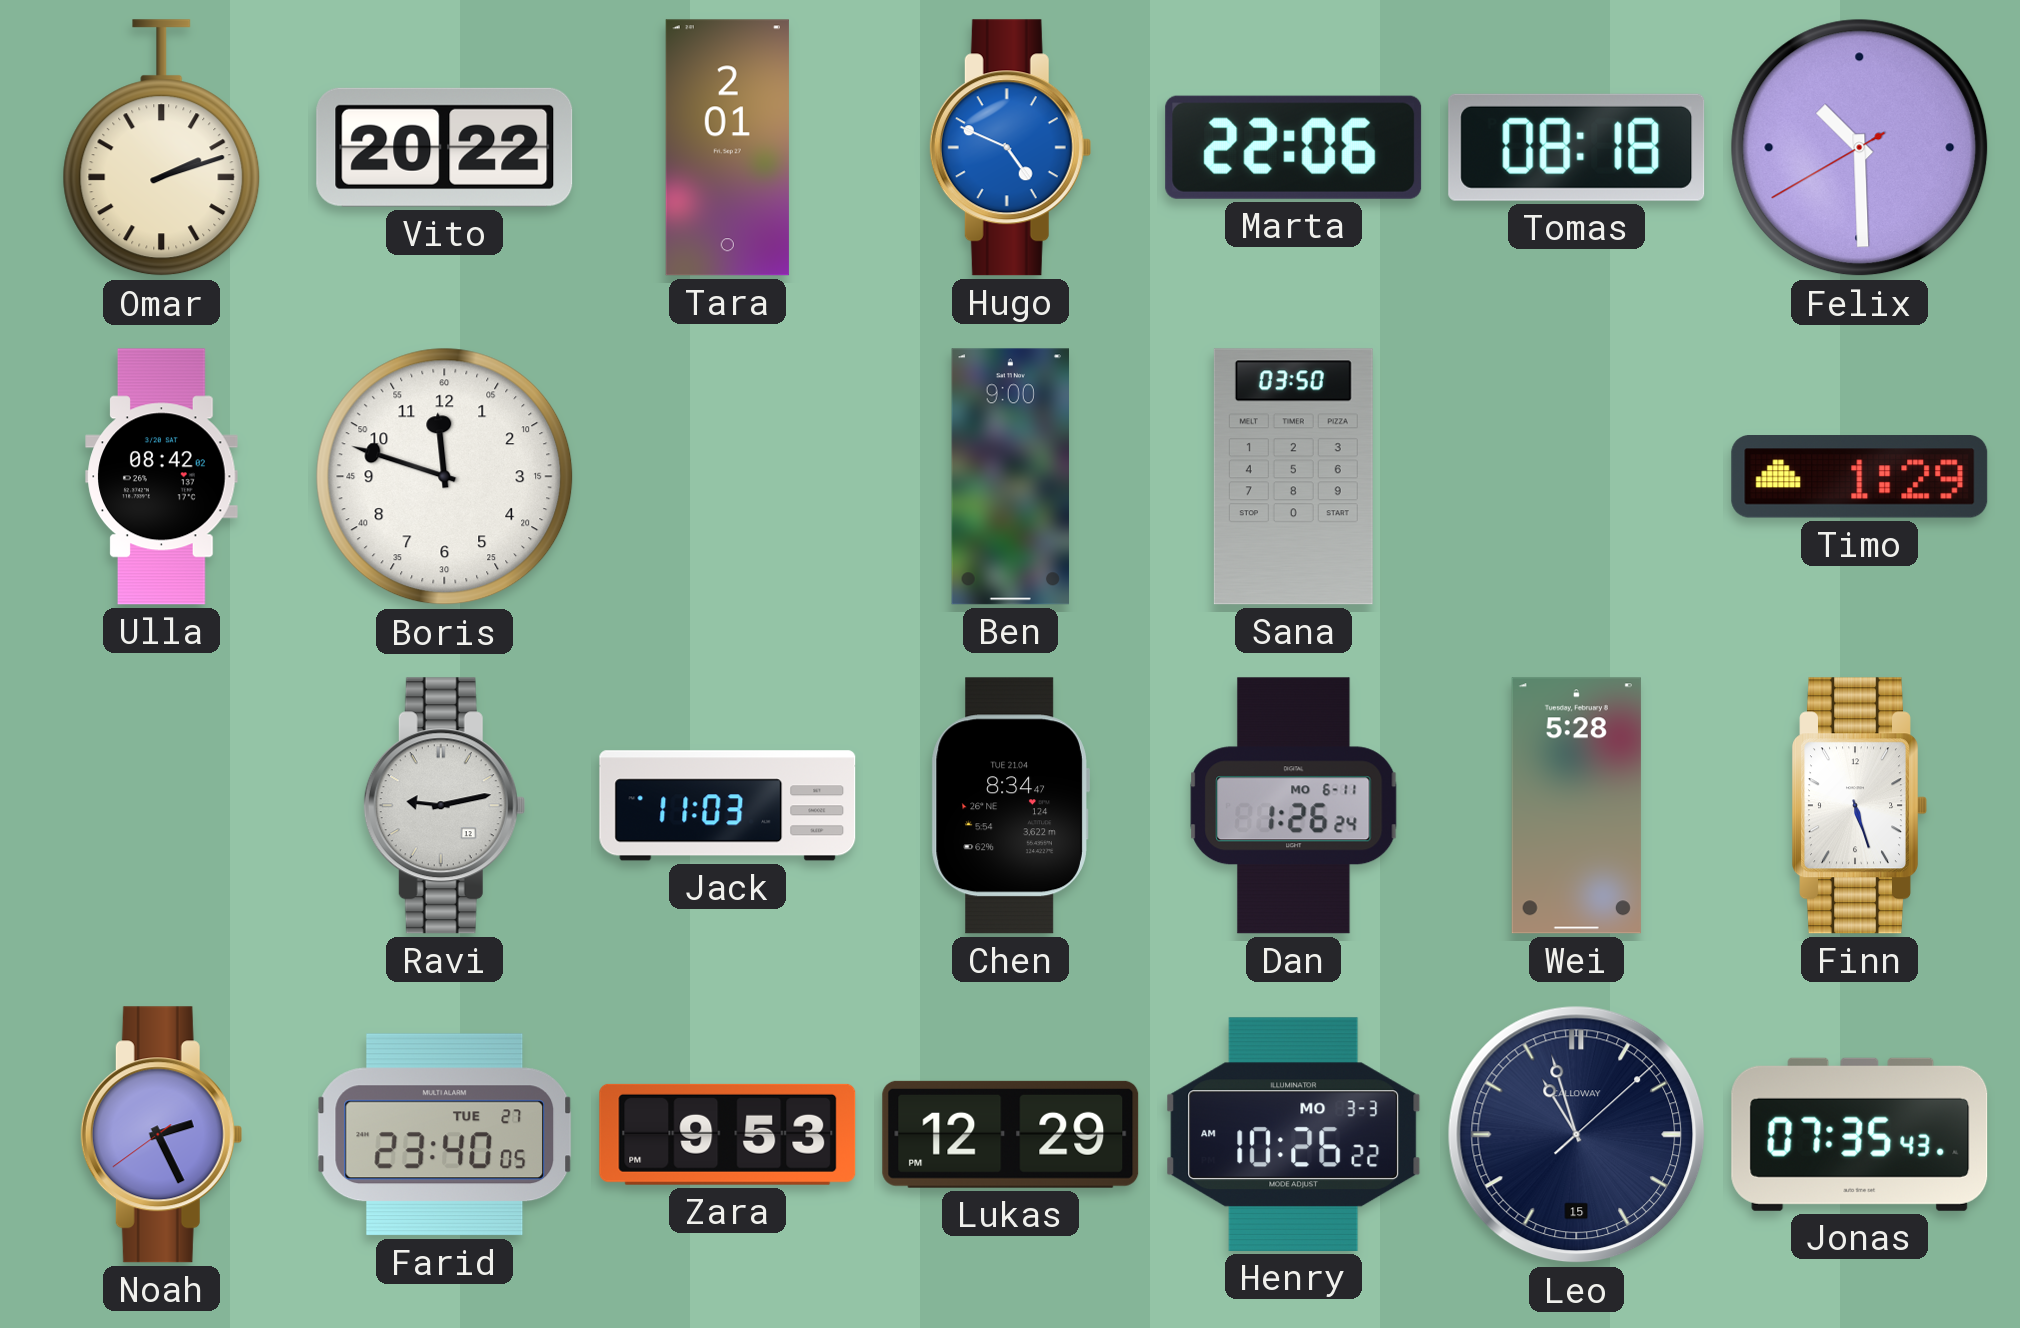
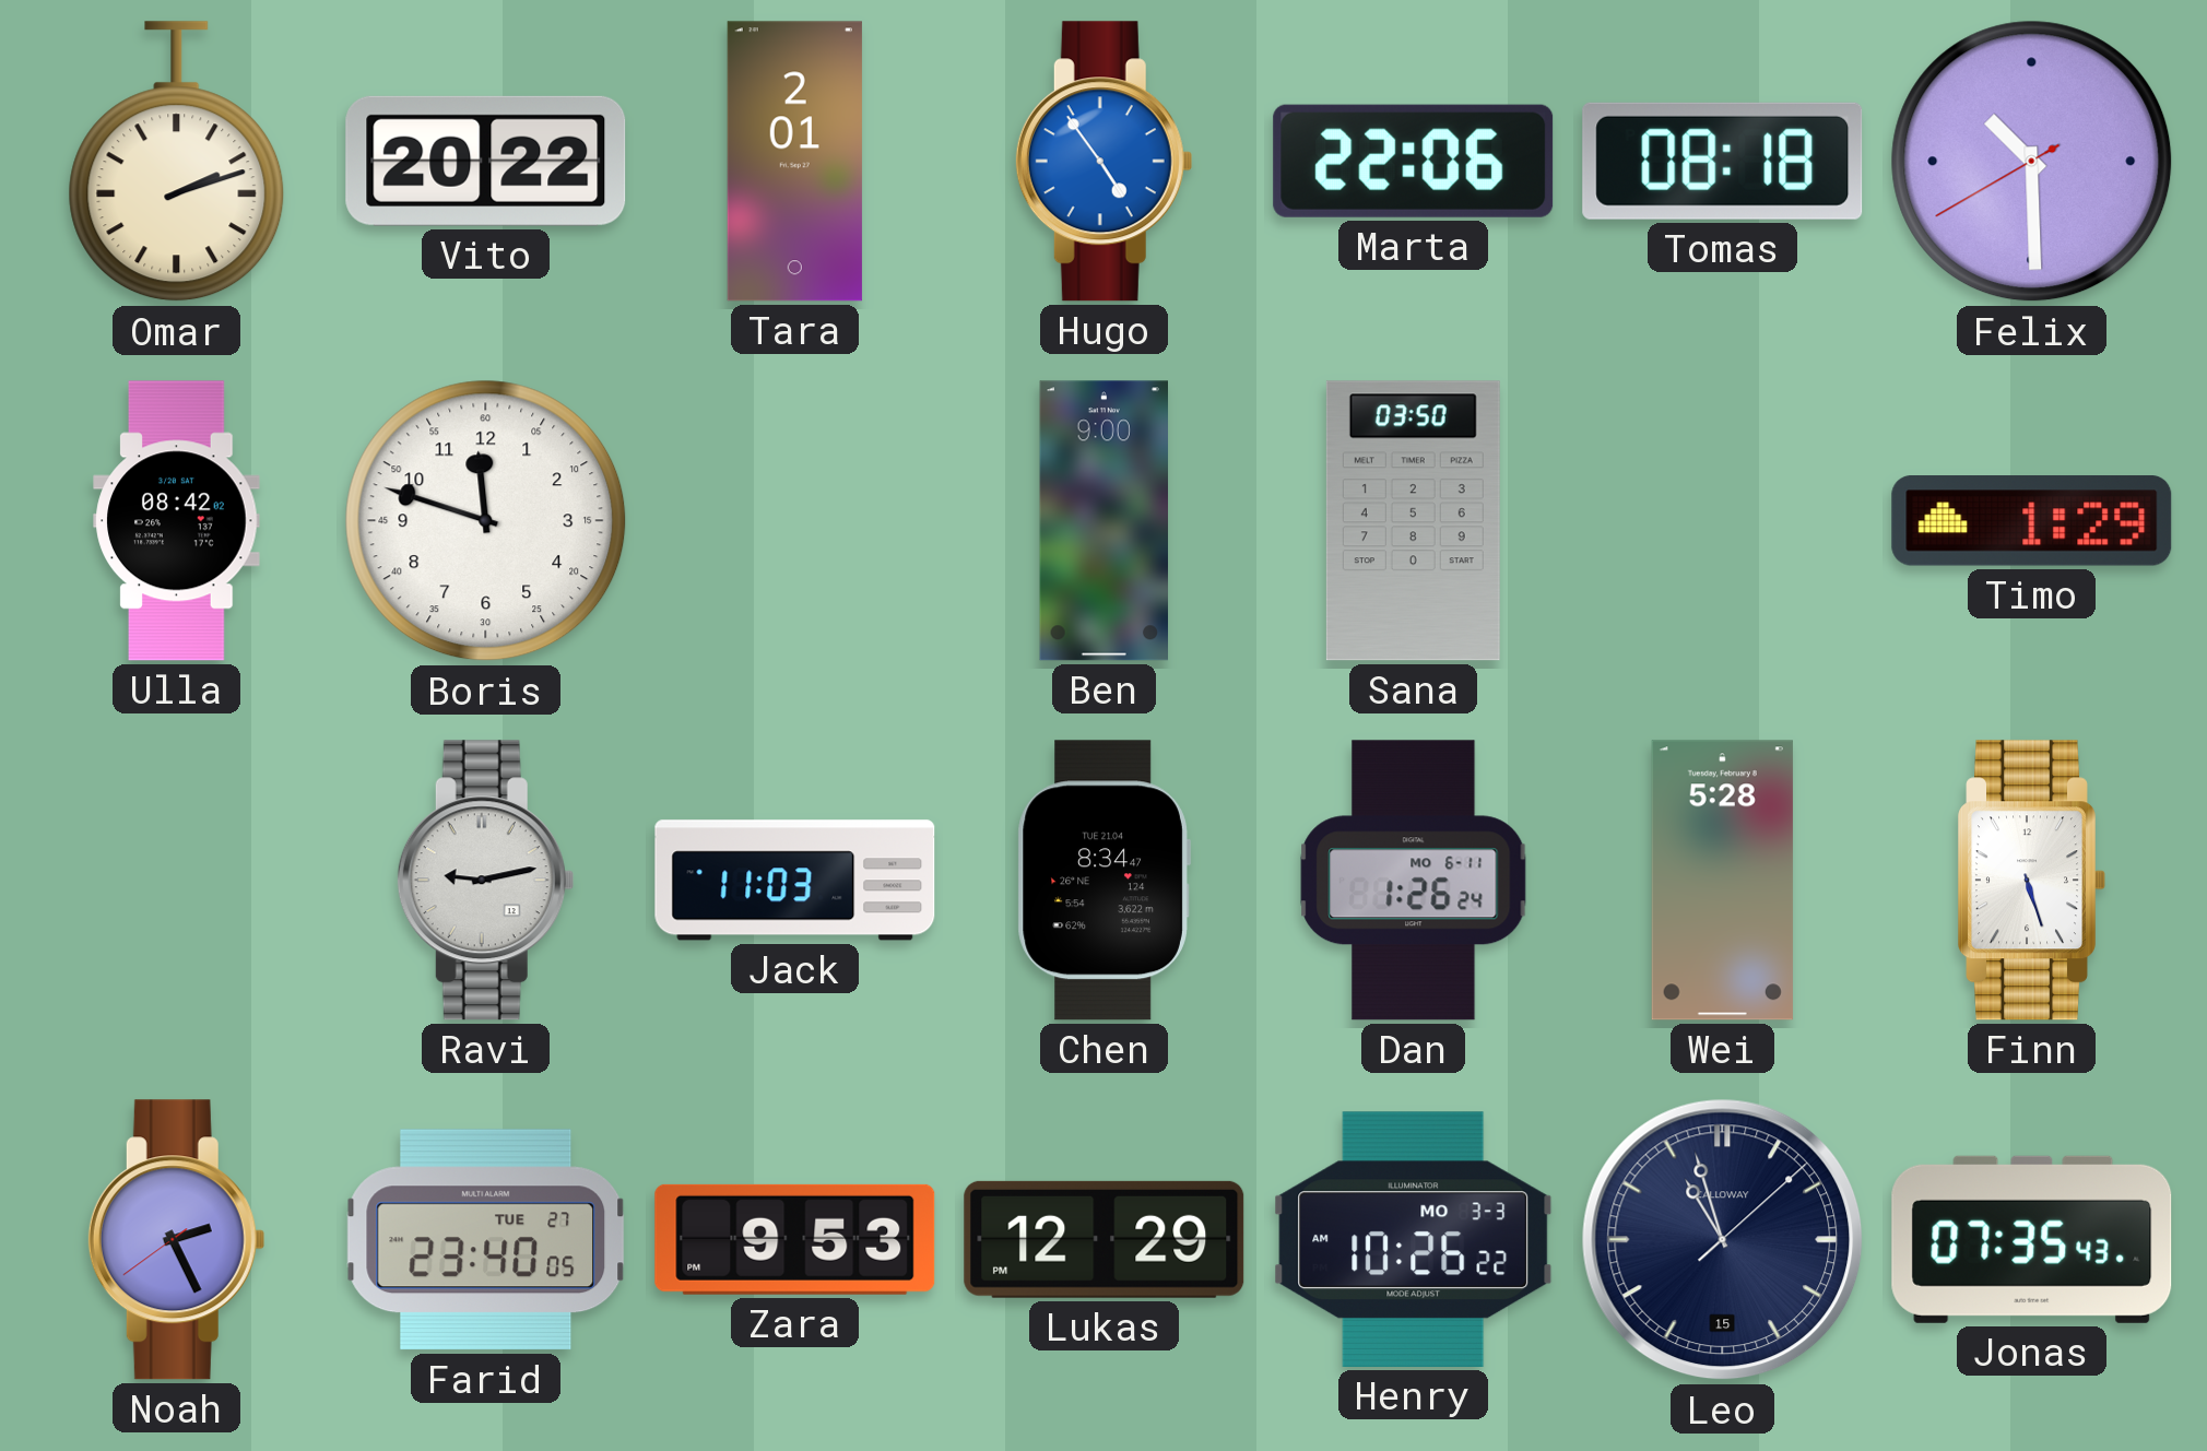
Hugo: 4:49 -> 4:54
